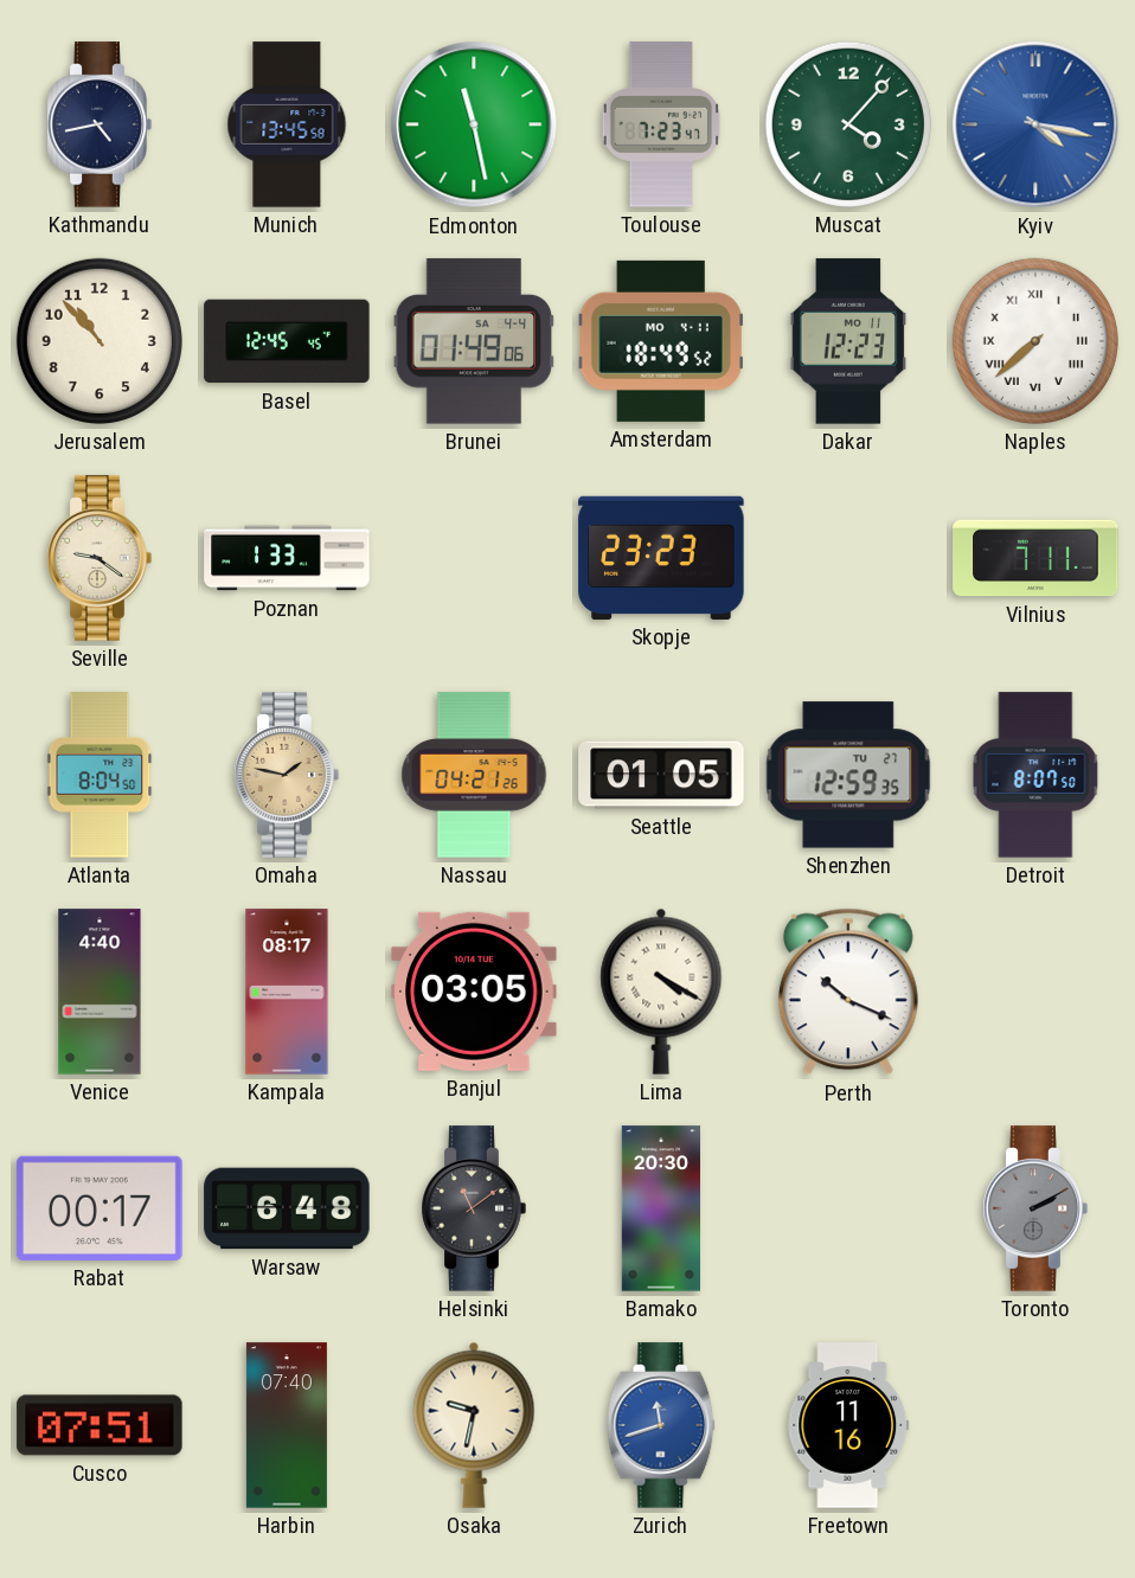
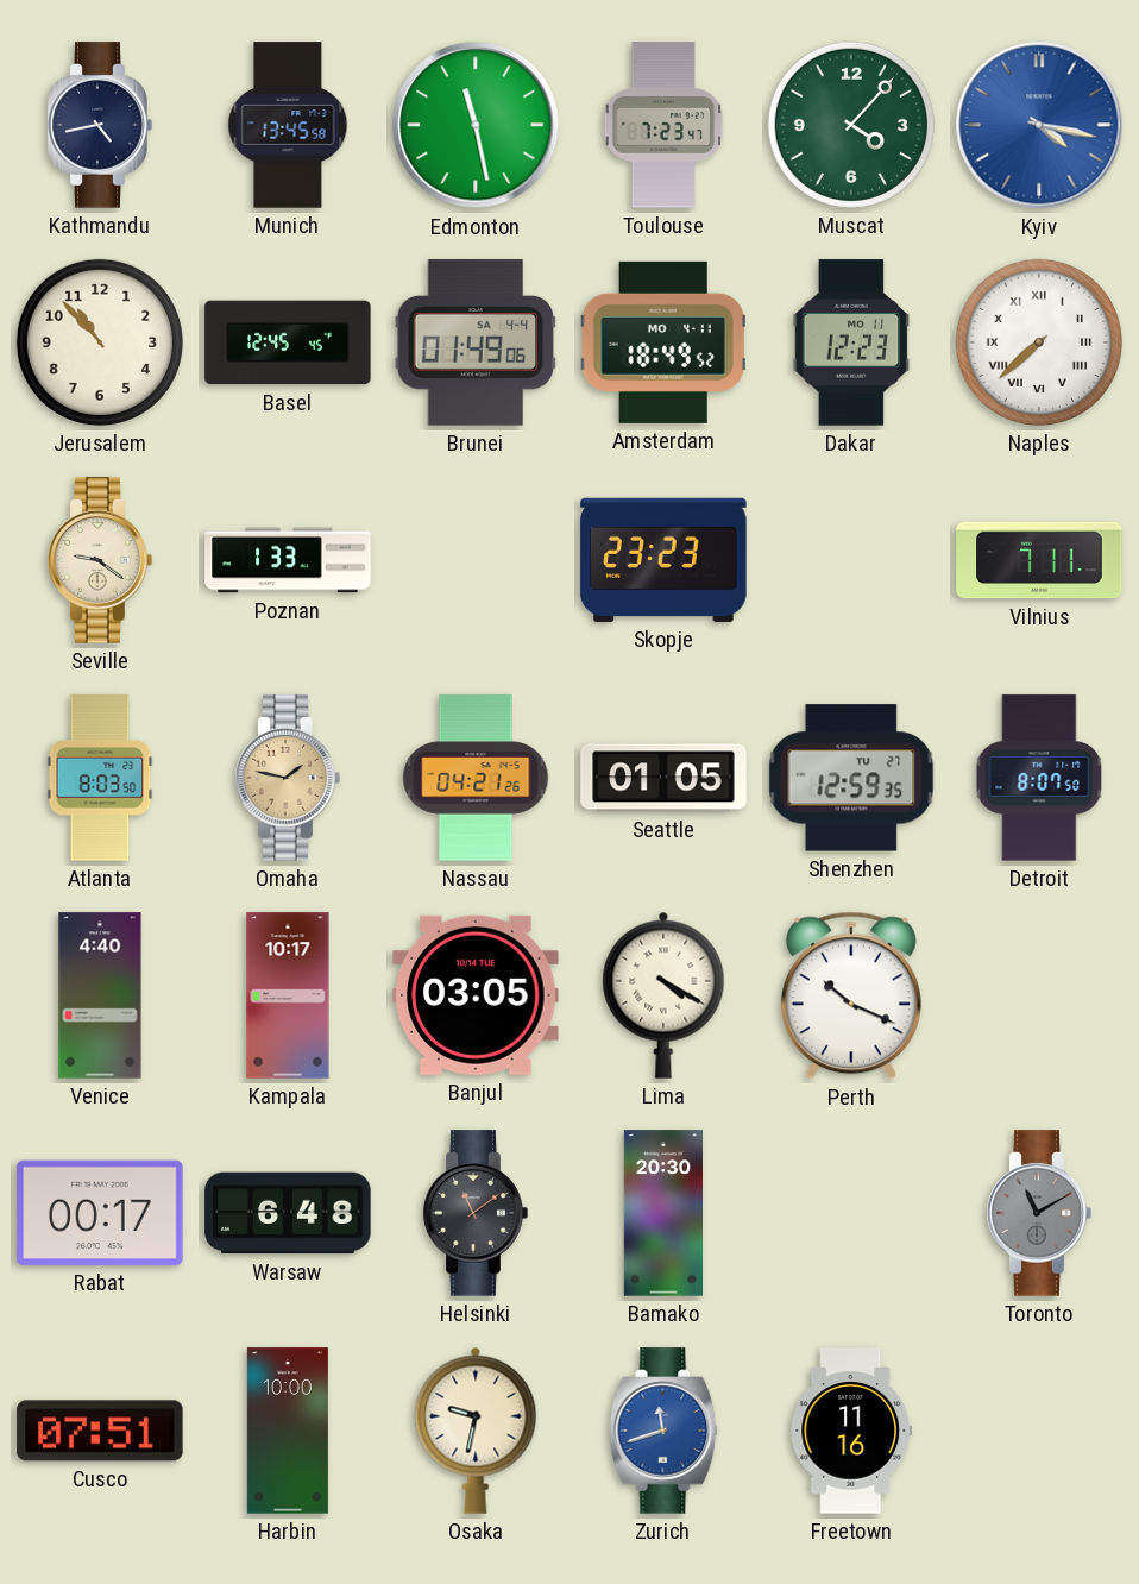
Atlanta: 8:04 -> 8:03
Kampala: 08:17 -> 10:17
Toronto: 2:10 -> 11:10
Harbin: 07:40 -> 10:00
